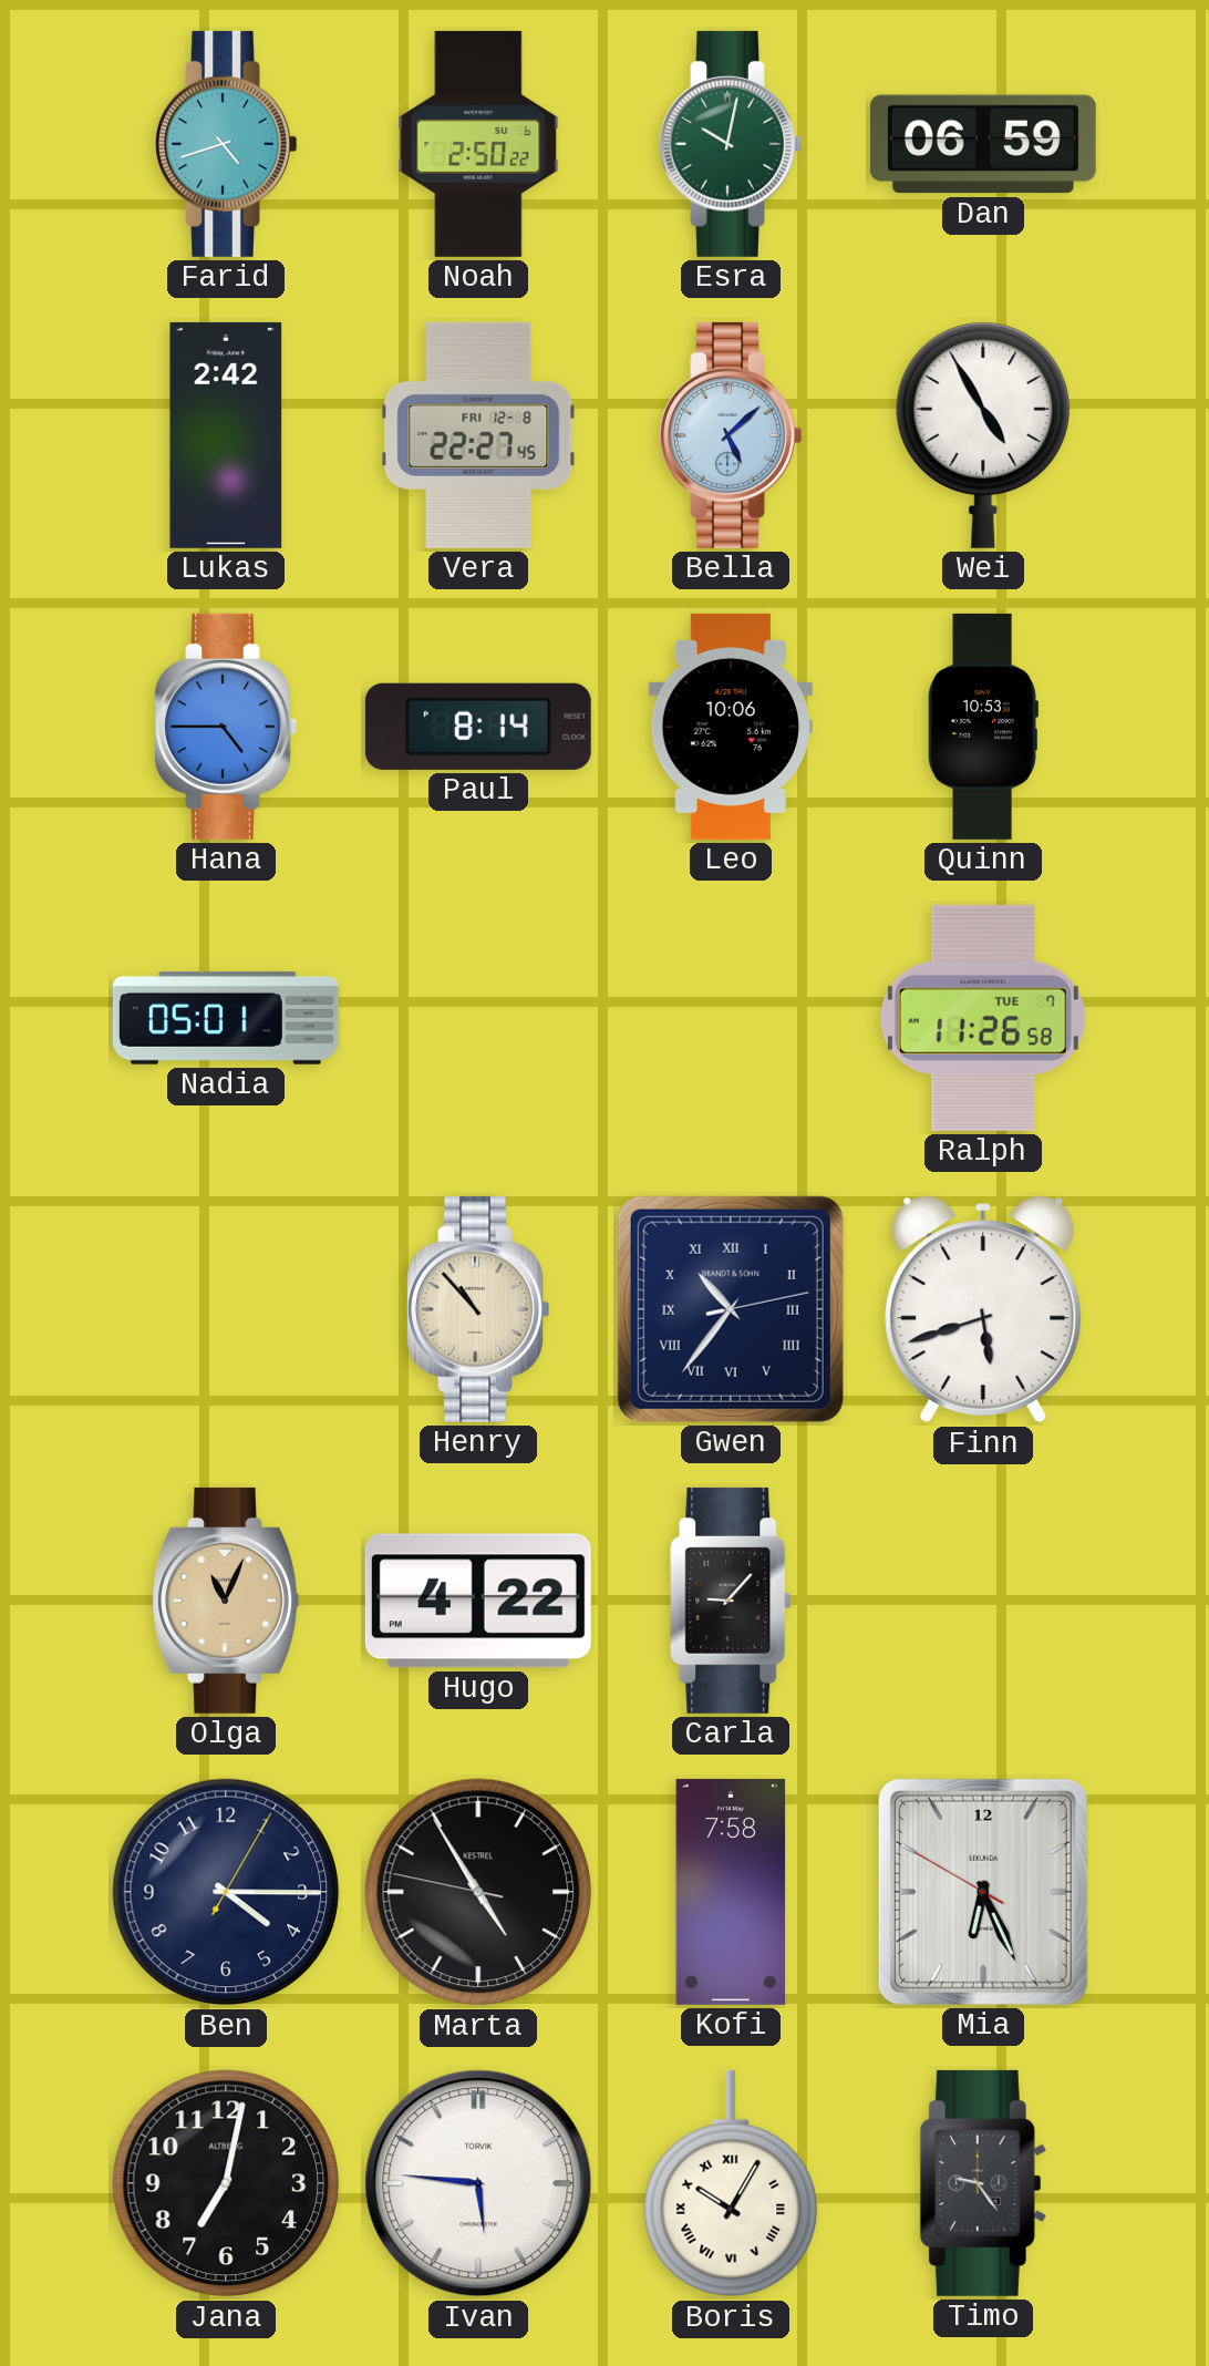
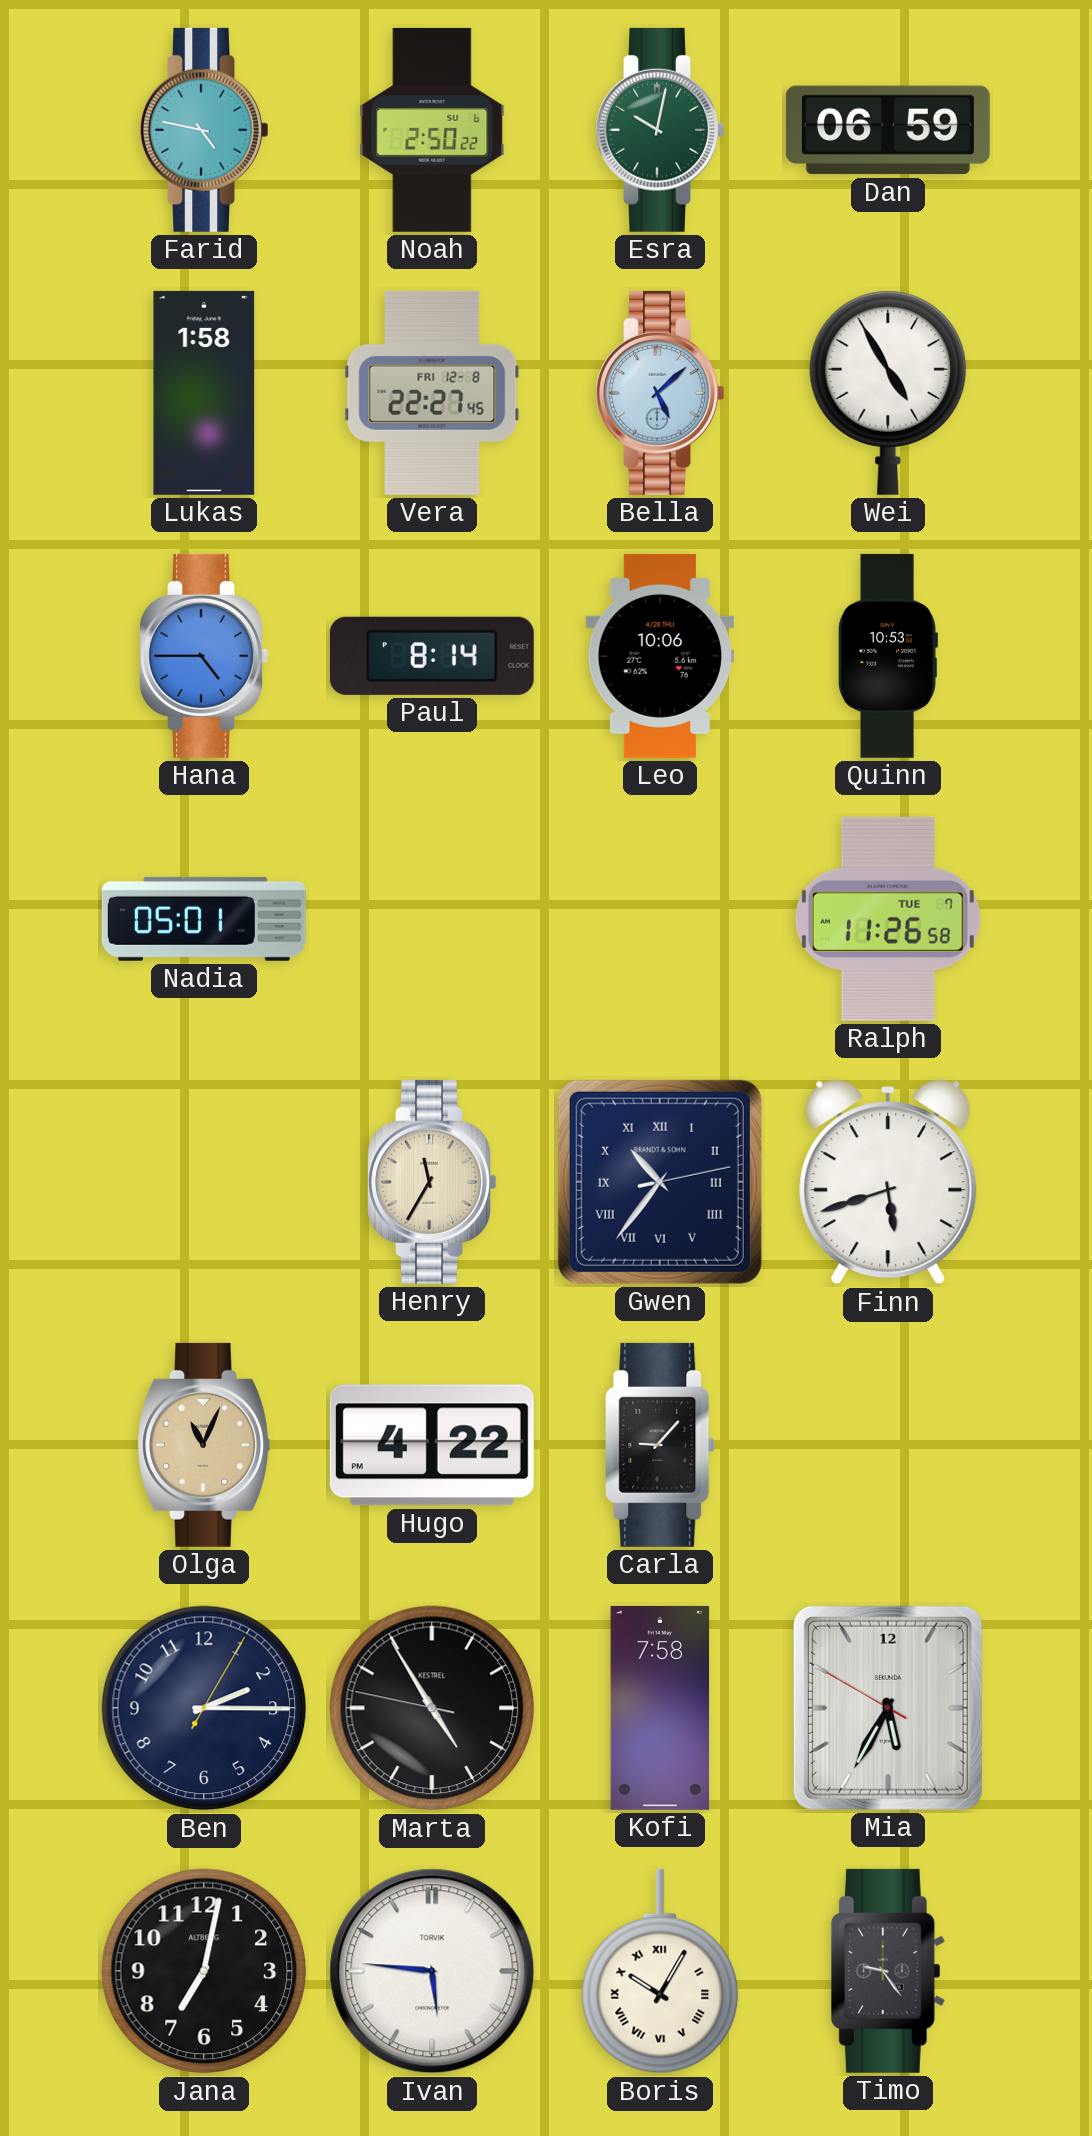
Farid: 4:42 -> 4:47
Lukas: 2:42 -> 1:58
Henry: 10:53 -> 11:35
Ben: 4:15 -> 2:15
Mia: 6:25 -> 5:34
